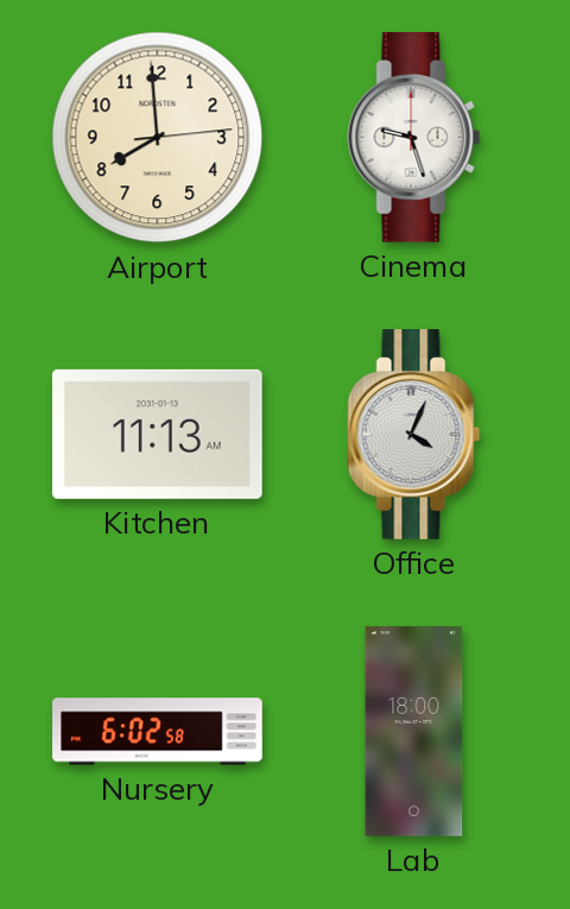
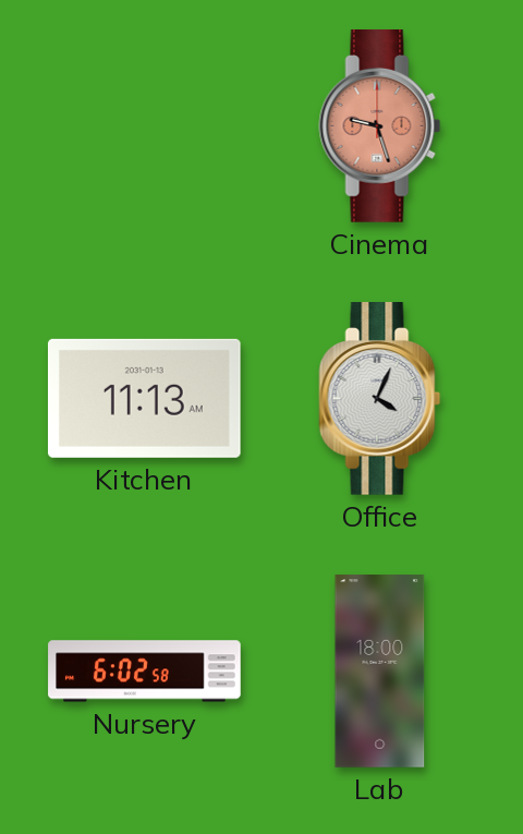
Airport: 7:59 -> none
Cinema dial: white -> salmon
